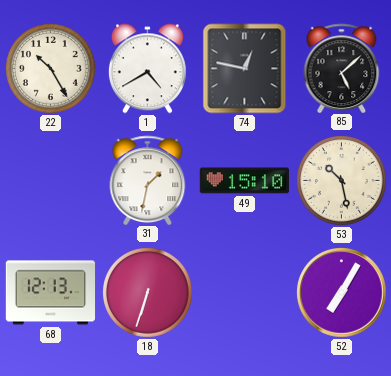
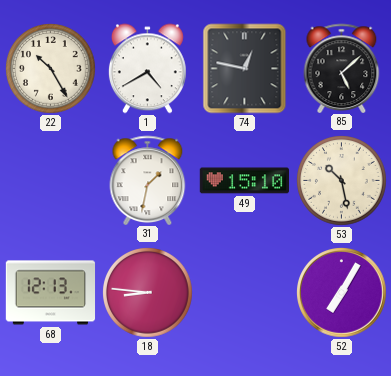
18: 6:33 -> 8:46
